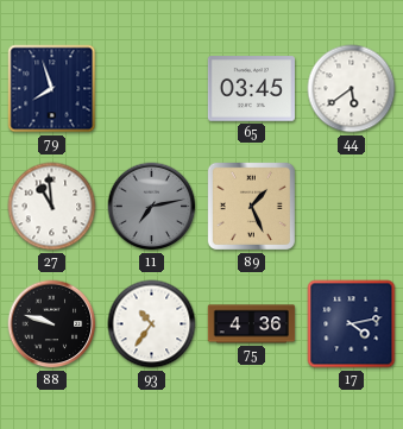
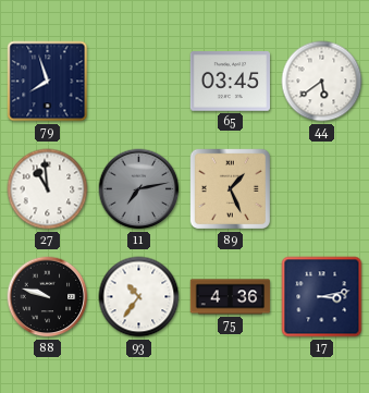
17: 4:13 -> 3:13
